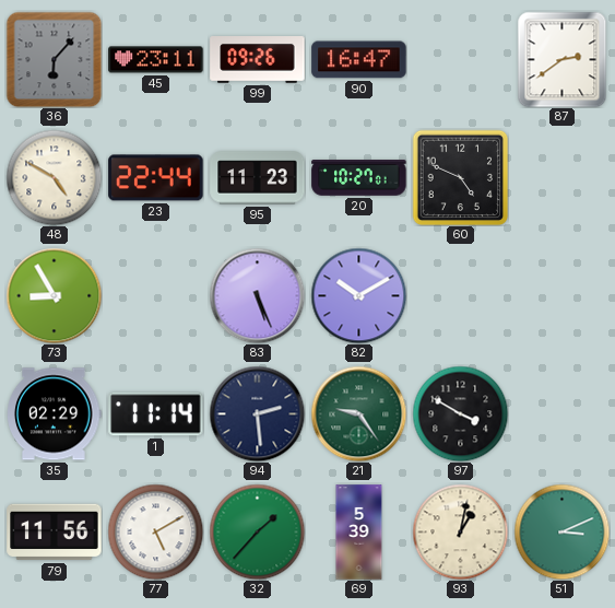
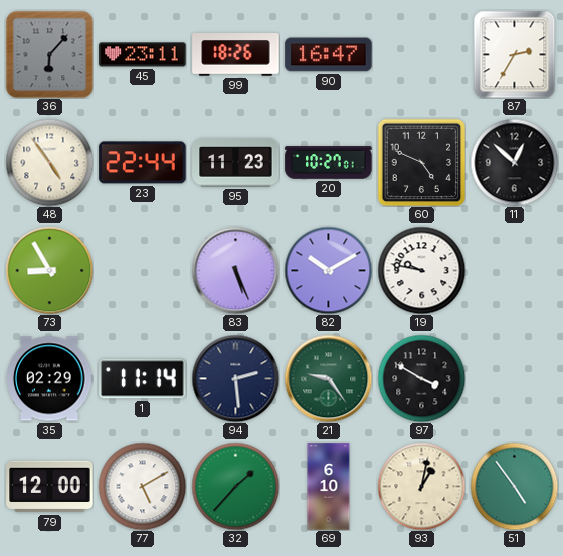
99: 09:26 -> 18:26
87: 2:39 -> 2:35
48: 4:50 -> 4:54
11: none -> 12:52
19: none -> 9:47
79: 11:56 -> 12:00
69: 5:39 -> 6:10
51: 3:11 -> 4:54
